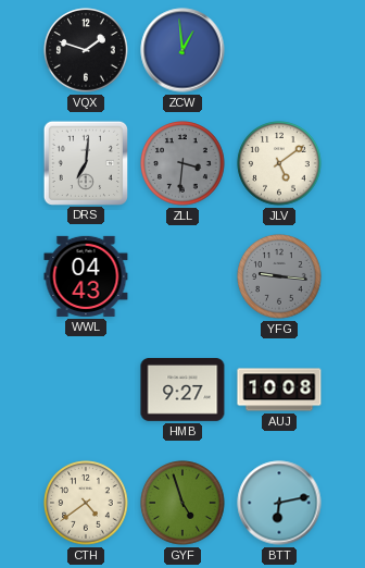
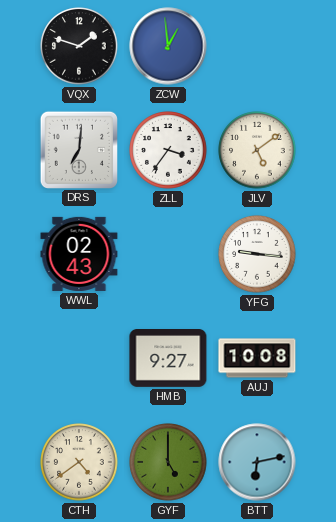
ZLL: 3:31 -> 3:36
ZLL dial: grey -> white
WWL: 04:43 -> 02:43
YFG dial: grey -> white
GYF: 4:57 -> 5:00
